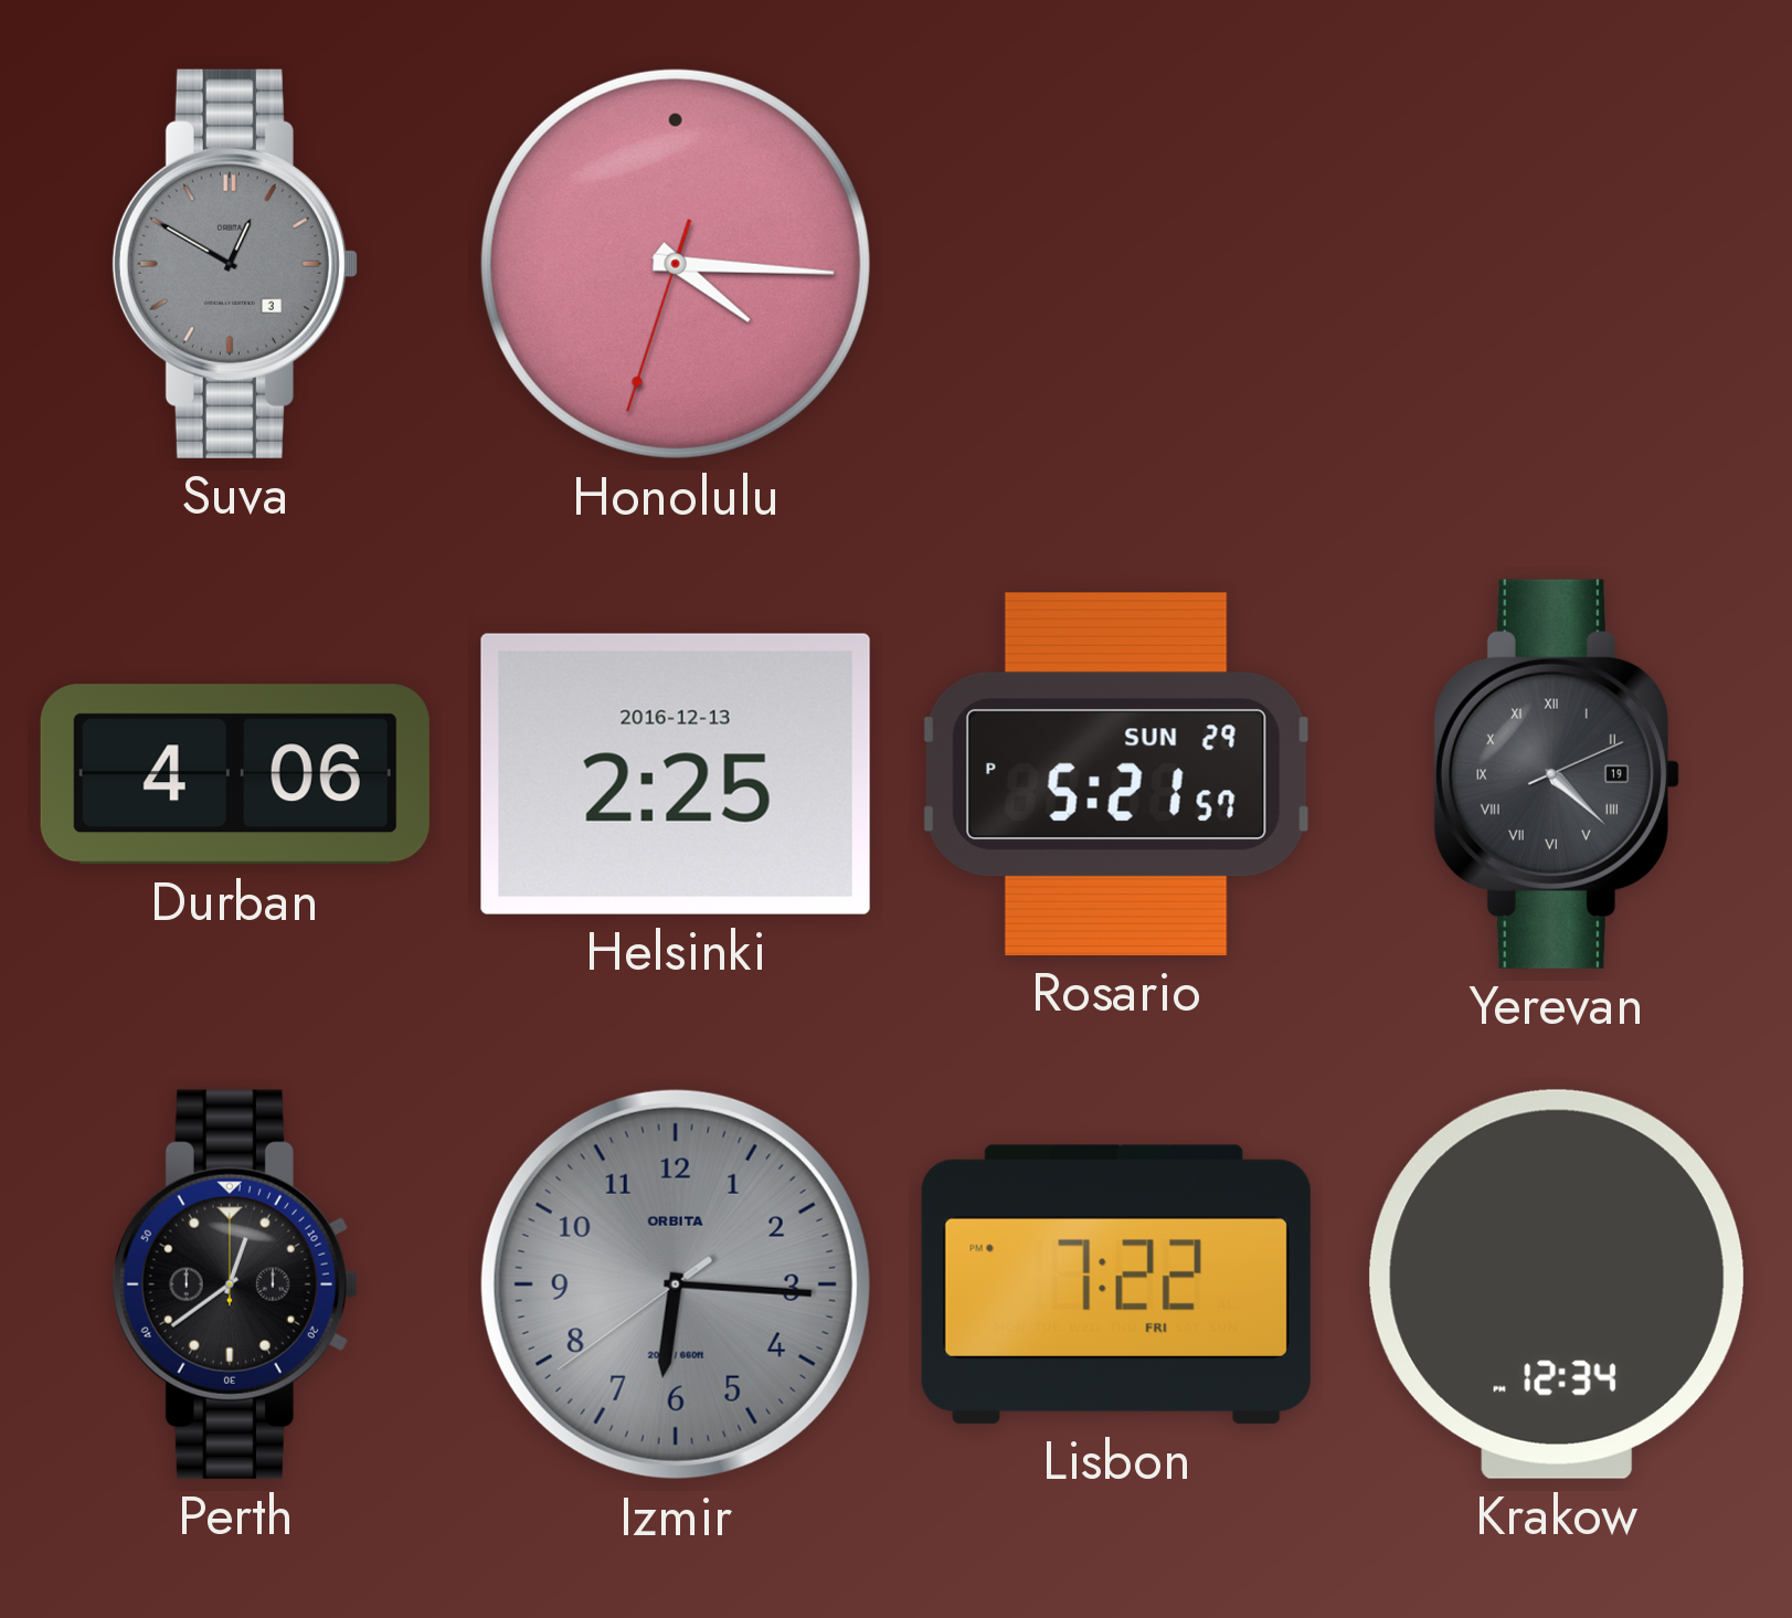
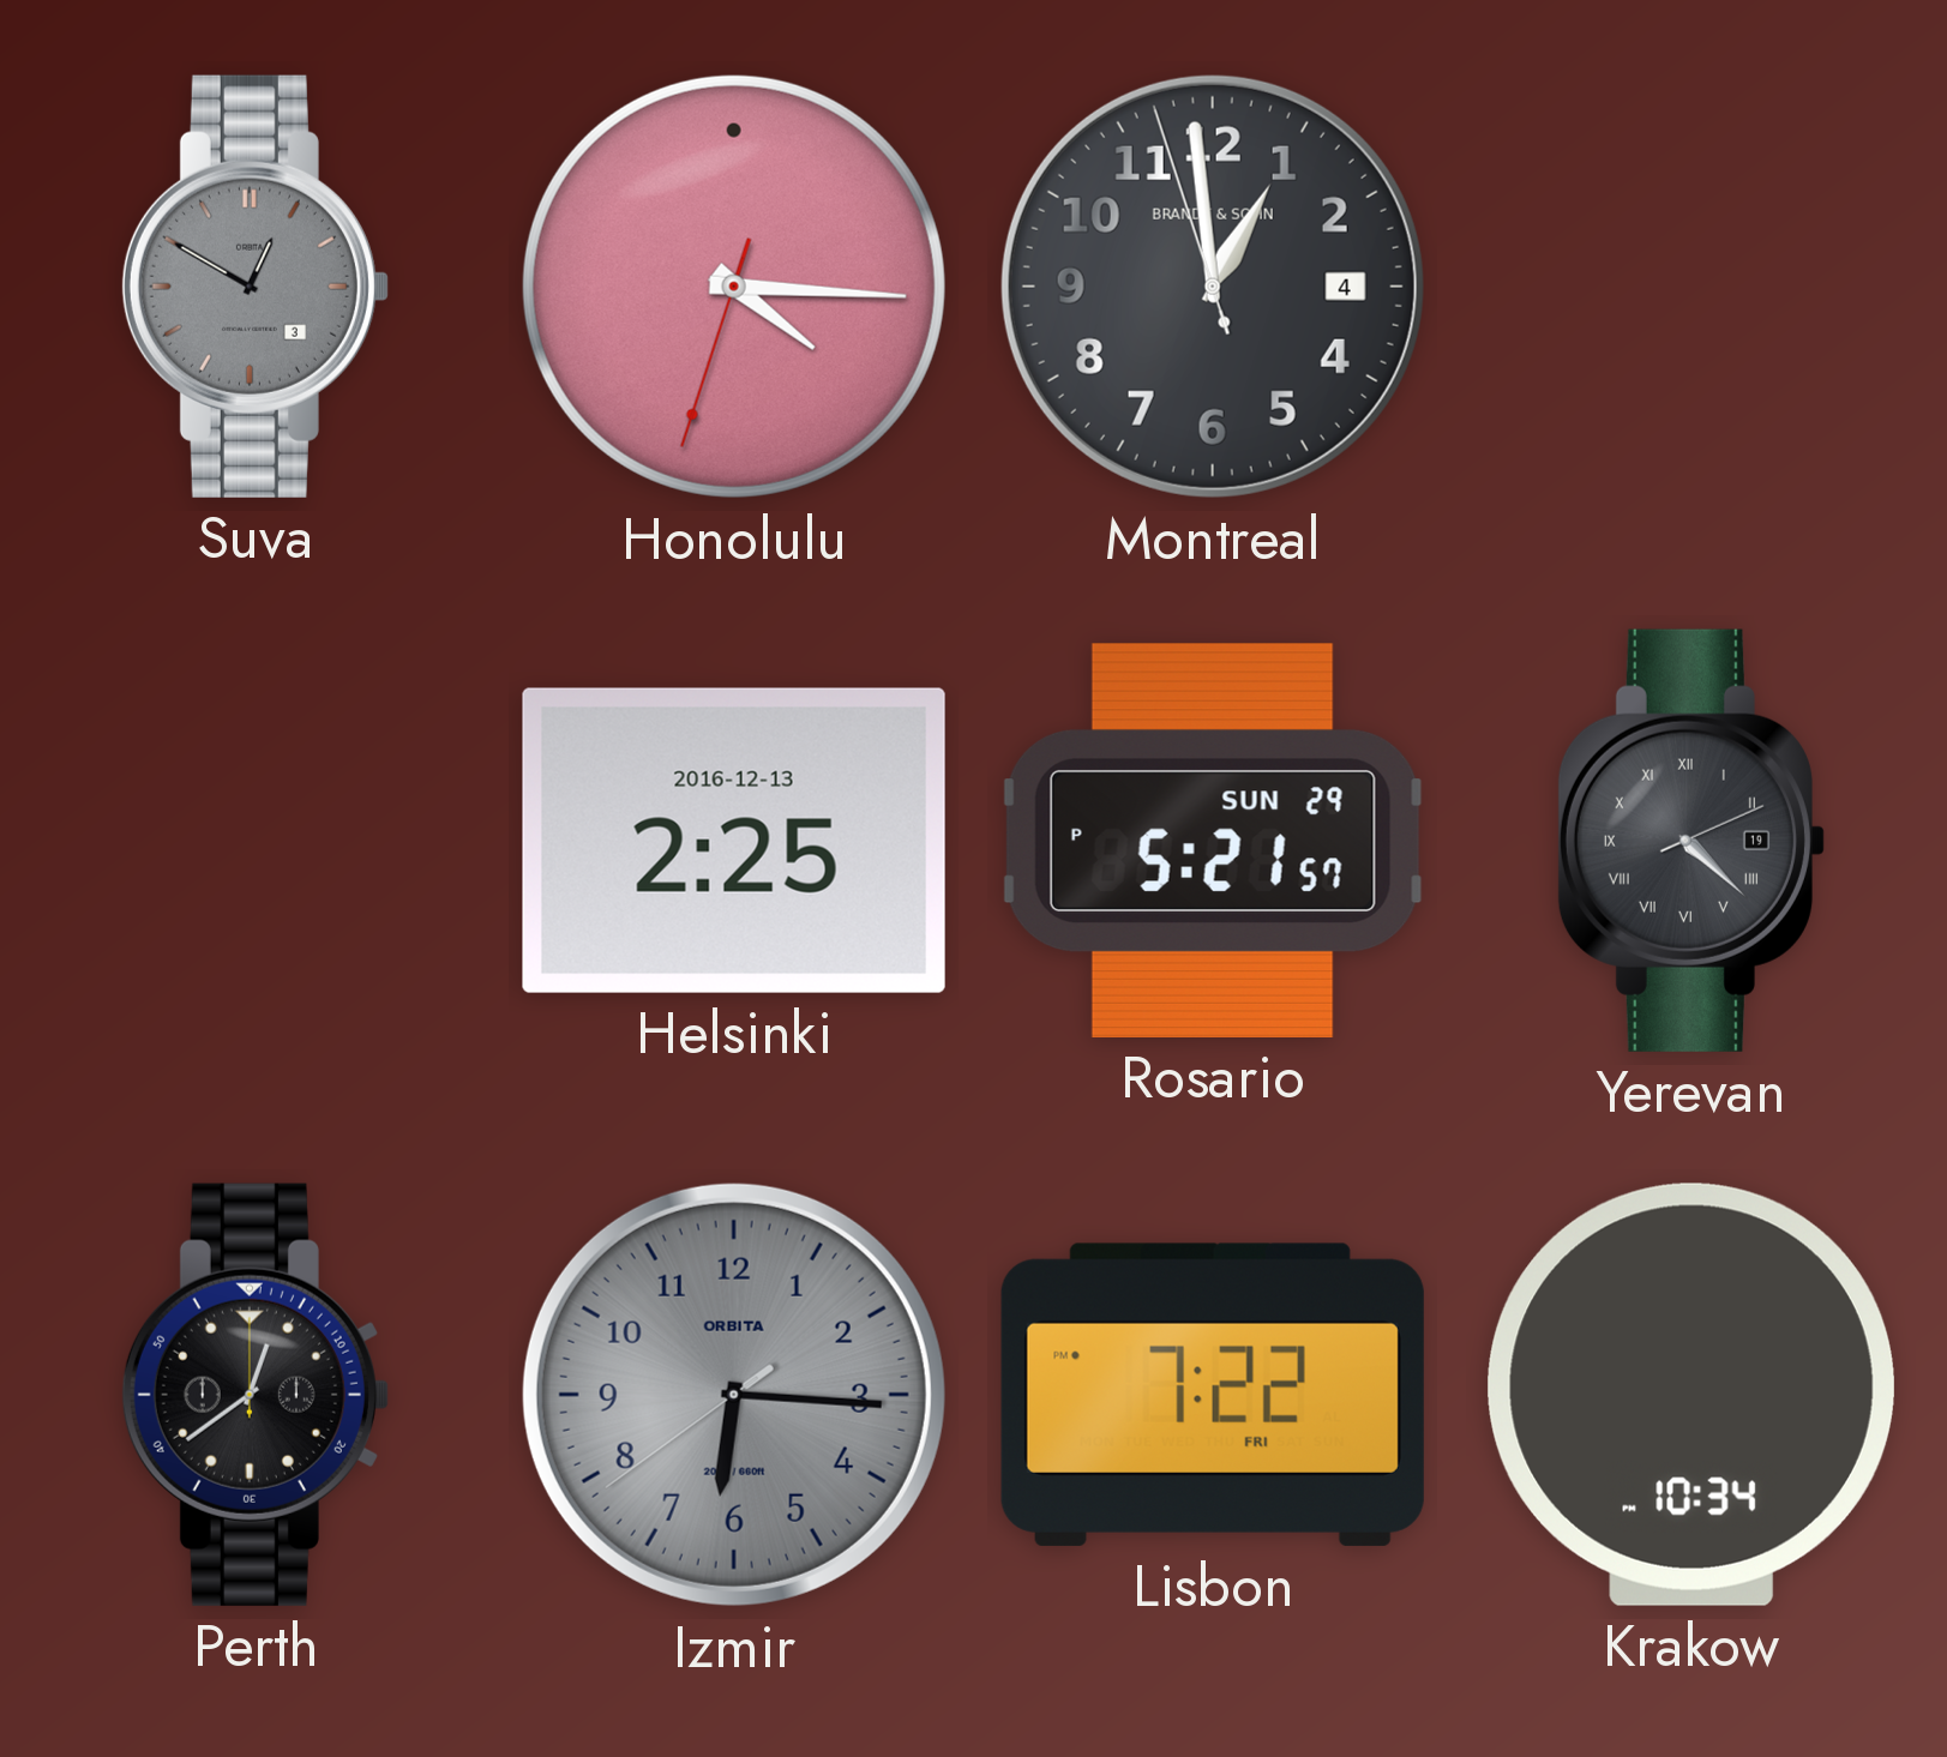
Montreal: none -> 12:58
Durban: 4:06 -> none
Krakow: 12:34 -> 10:34
